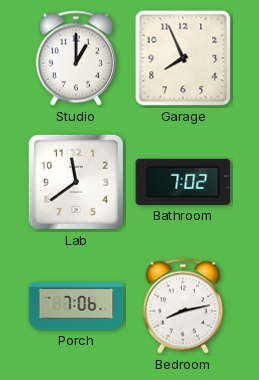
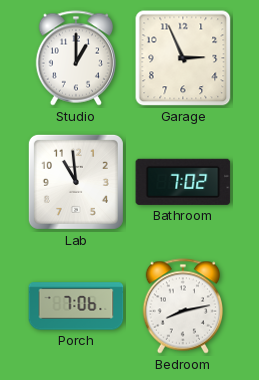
Garage: 7:56 -> 2:56
Lab: 11:39 -> 10:59
